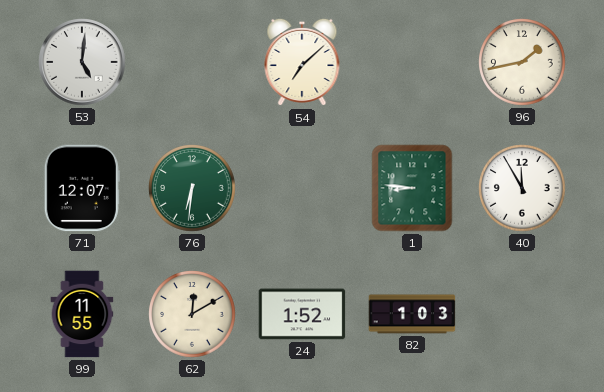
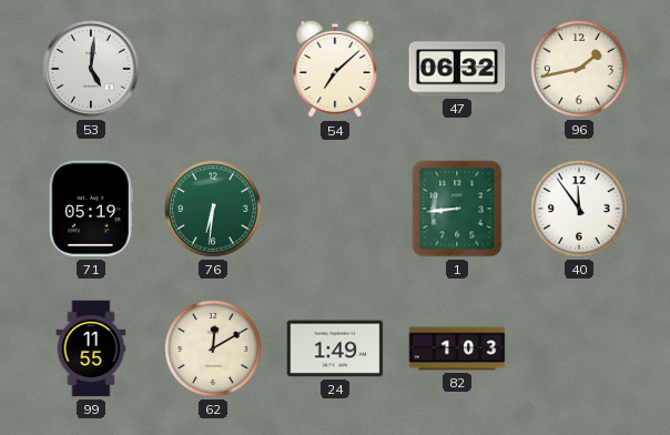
47: none -> 06:32
71: 12:07 -> 05:19
1: 8:46 -> 8:44
40: 11:55 -> 11:54
24: 1:52 -> 1:49
